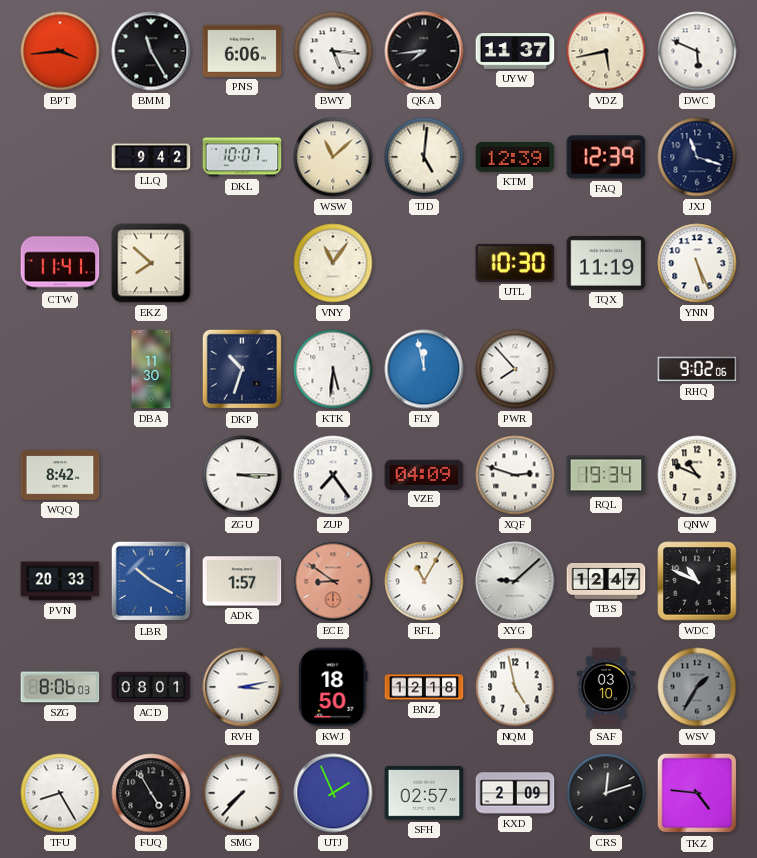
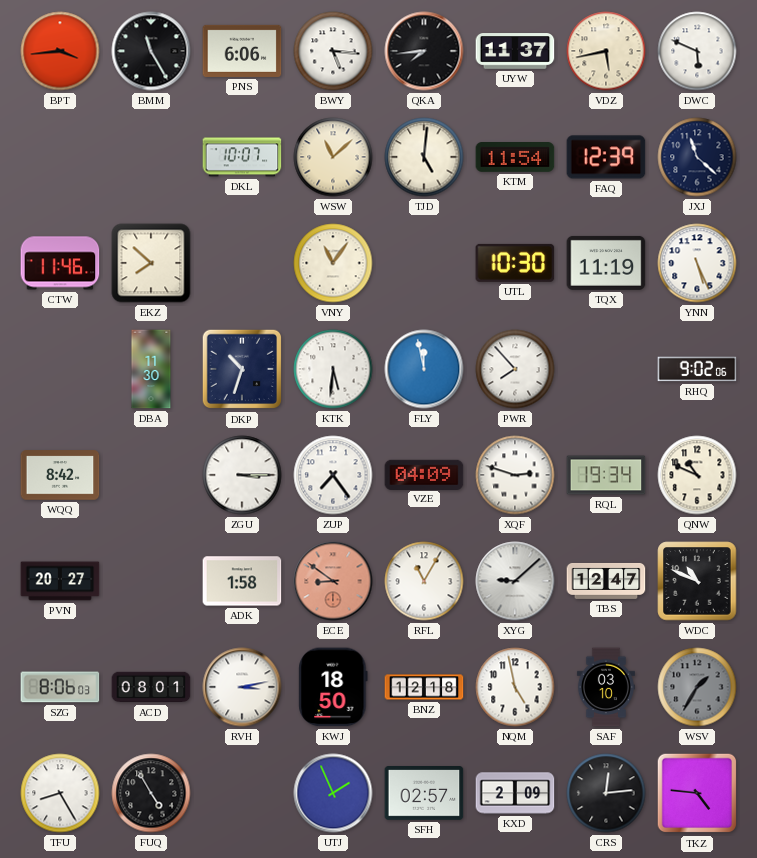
LLQ: 9:42 -> none
KTM: 12:39 -> 11:54
JXJ: 11:18 -> 11:22
CTW: 11:41 -> 11:46
PVN: 20:33 -> 20:27
LBR: 10:20 -> none
ADK: 1:57 -> 1:58
SMG: 7:37 -> none
CRS: 12:12 -> 12:14
